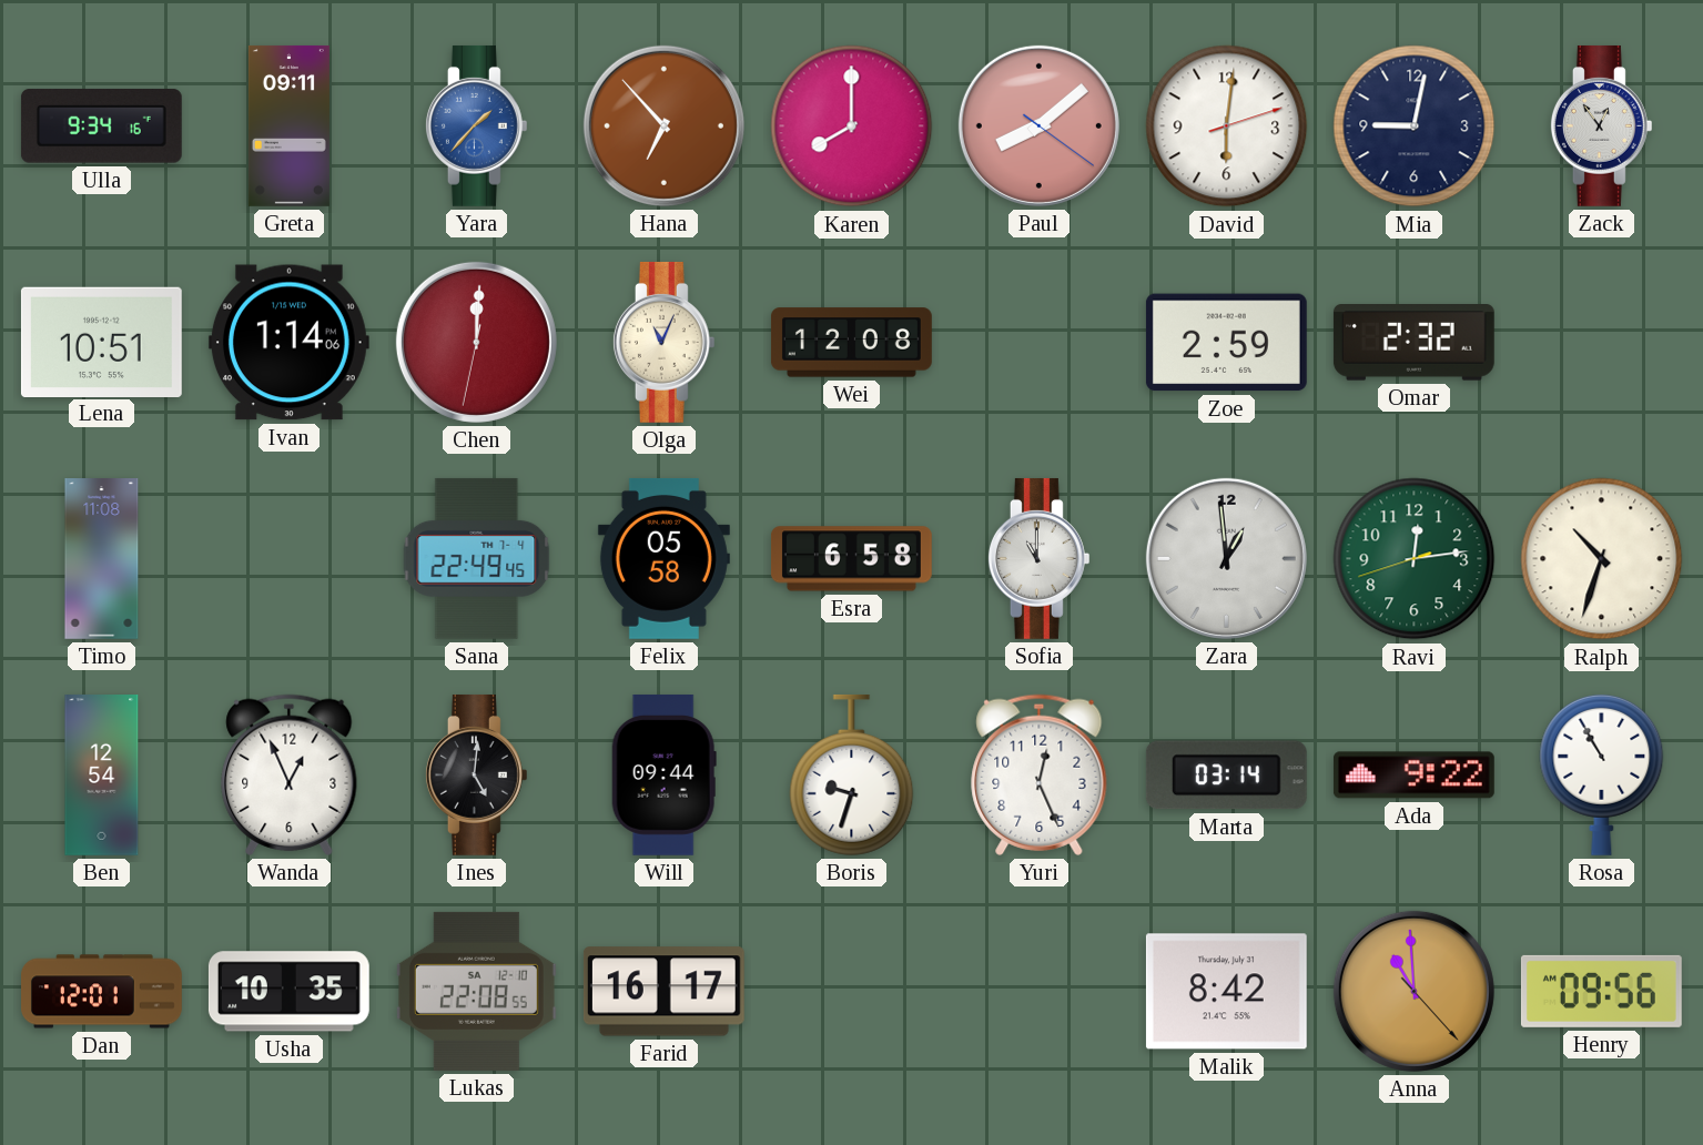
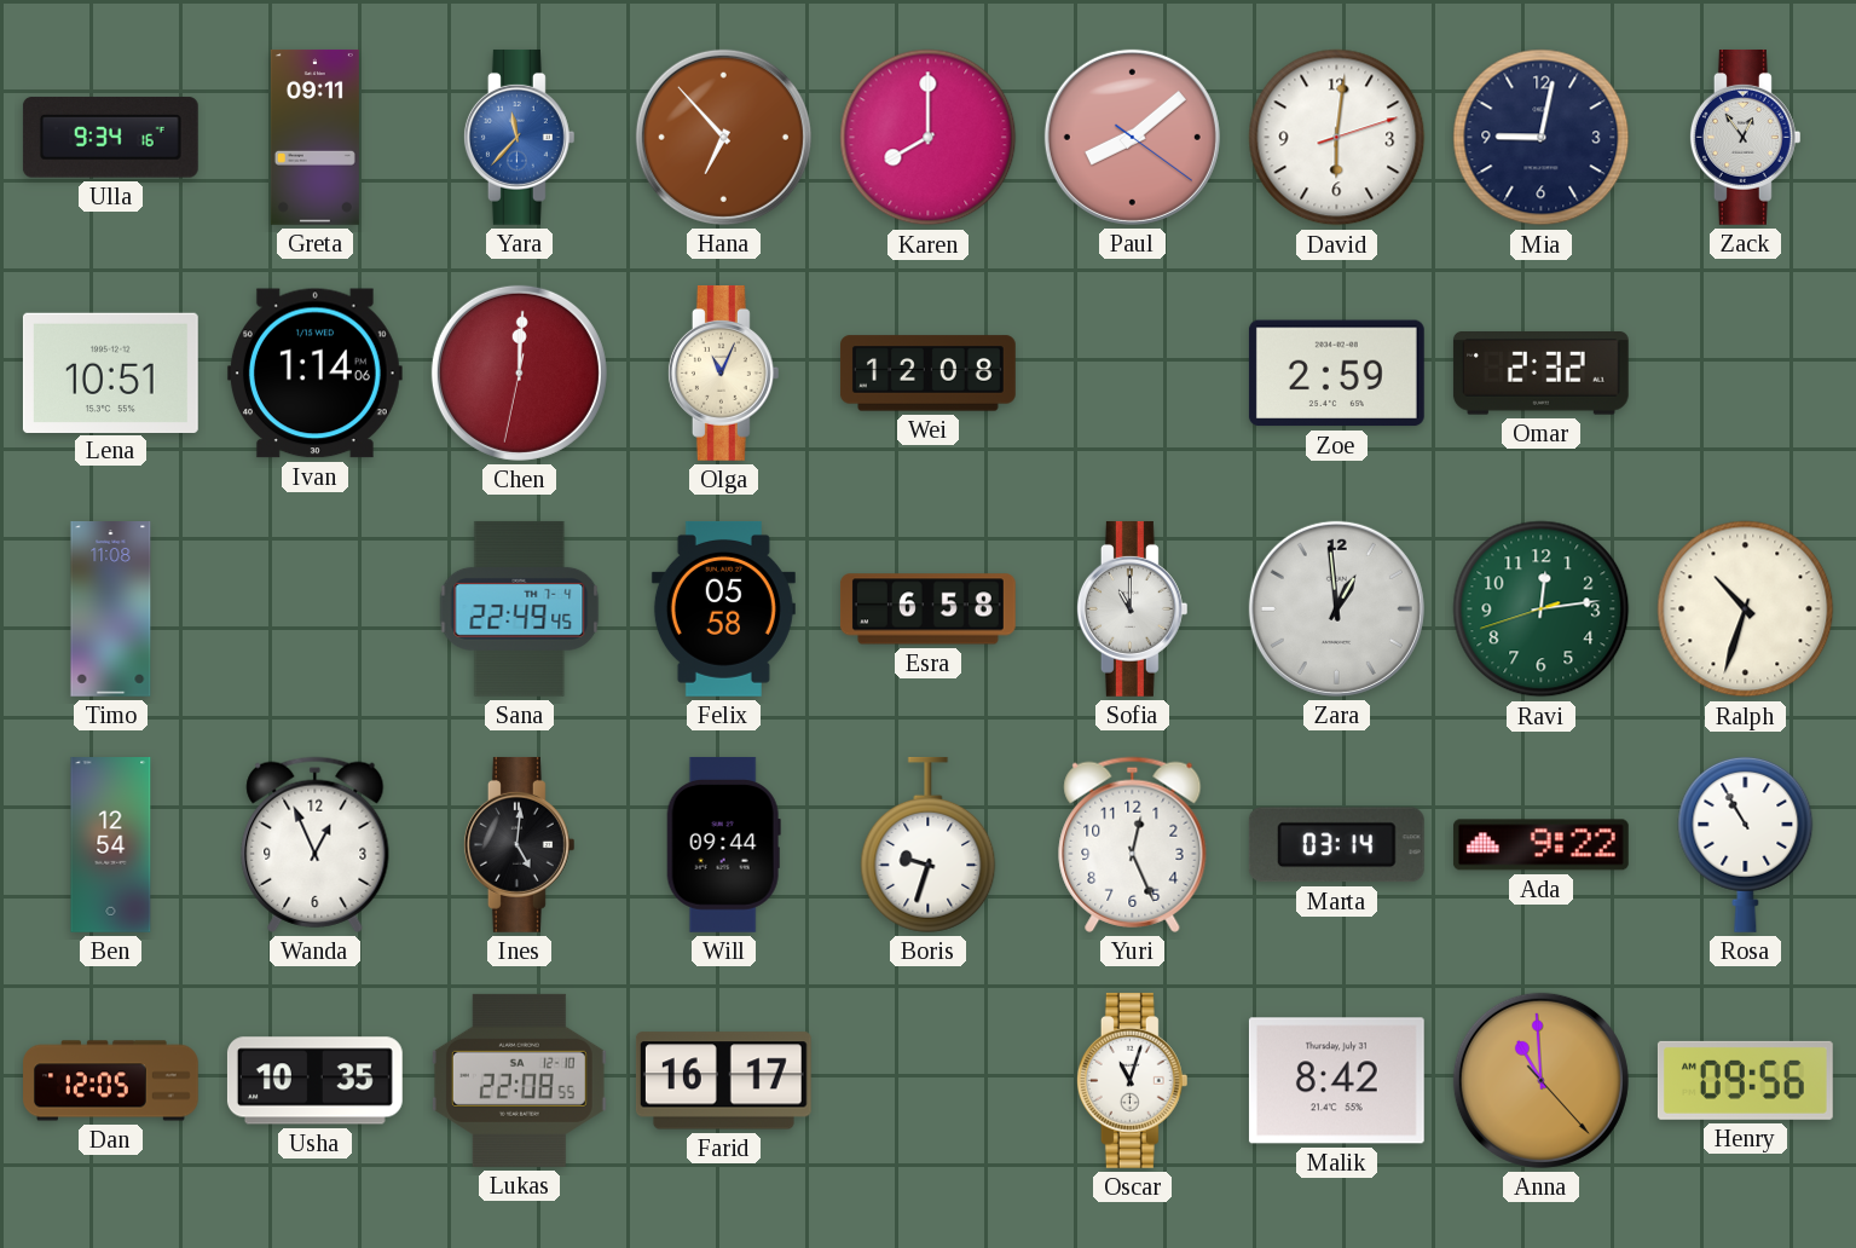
Yara: 1:37 -> 11:37
Dan: 12:01 -> 12:05
Oscar: none -> 11:03
